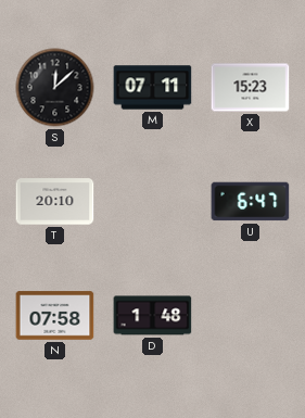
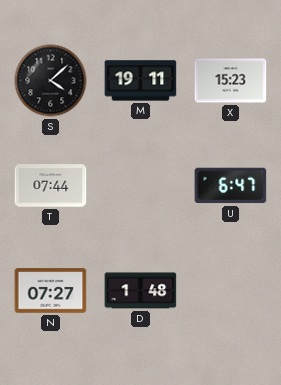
S: 12:08 -> 4:08
M: 07:11 -> 19:11
T: 20:10 -> 07:44
N: 07:58 -> 07:27
